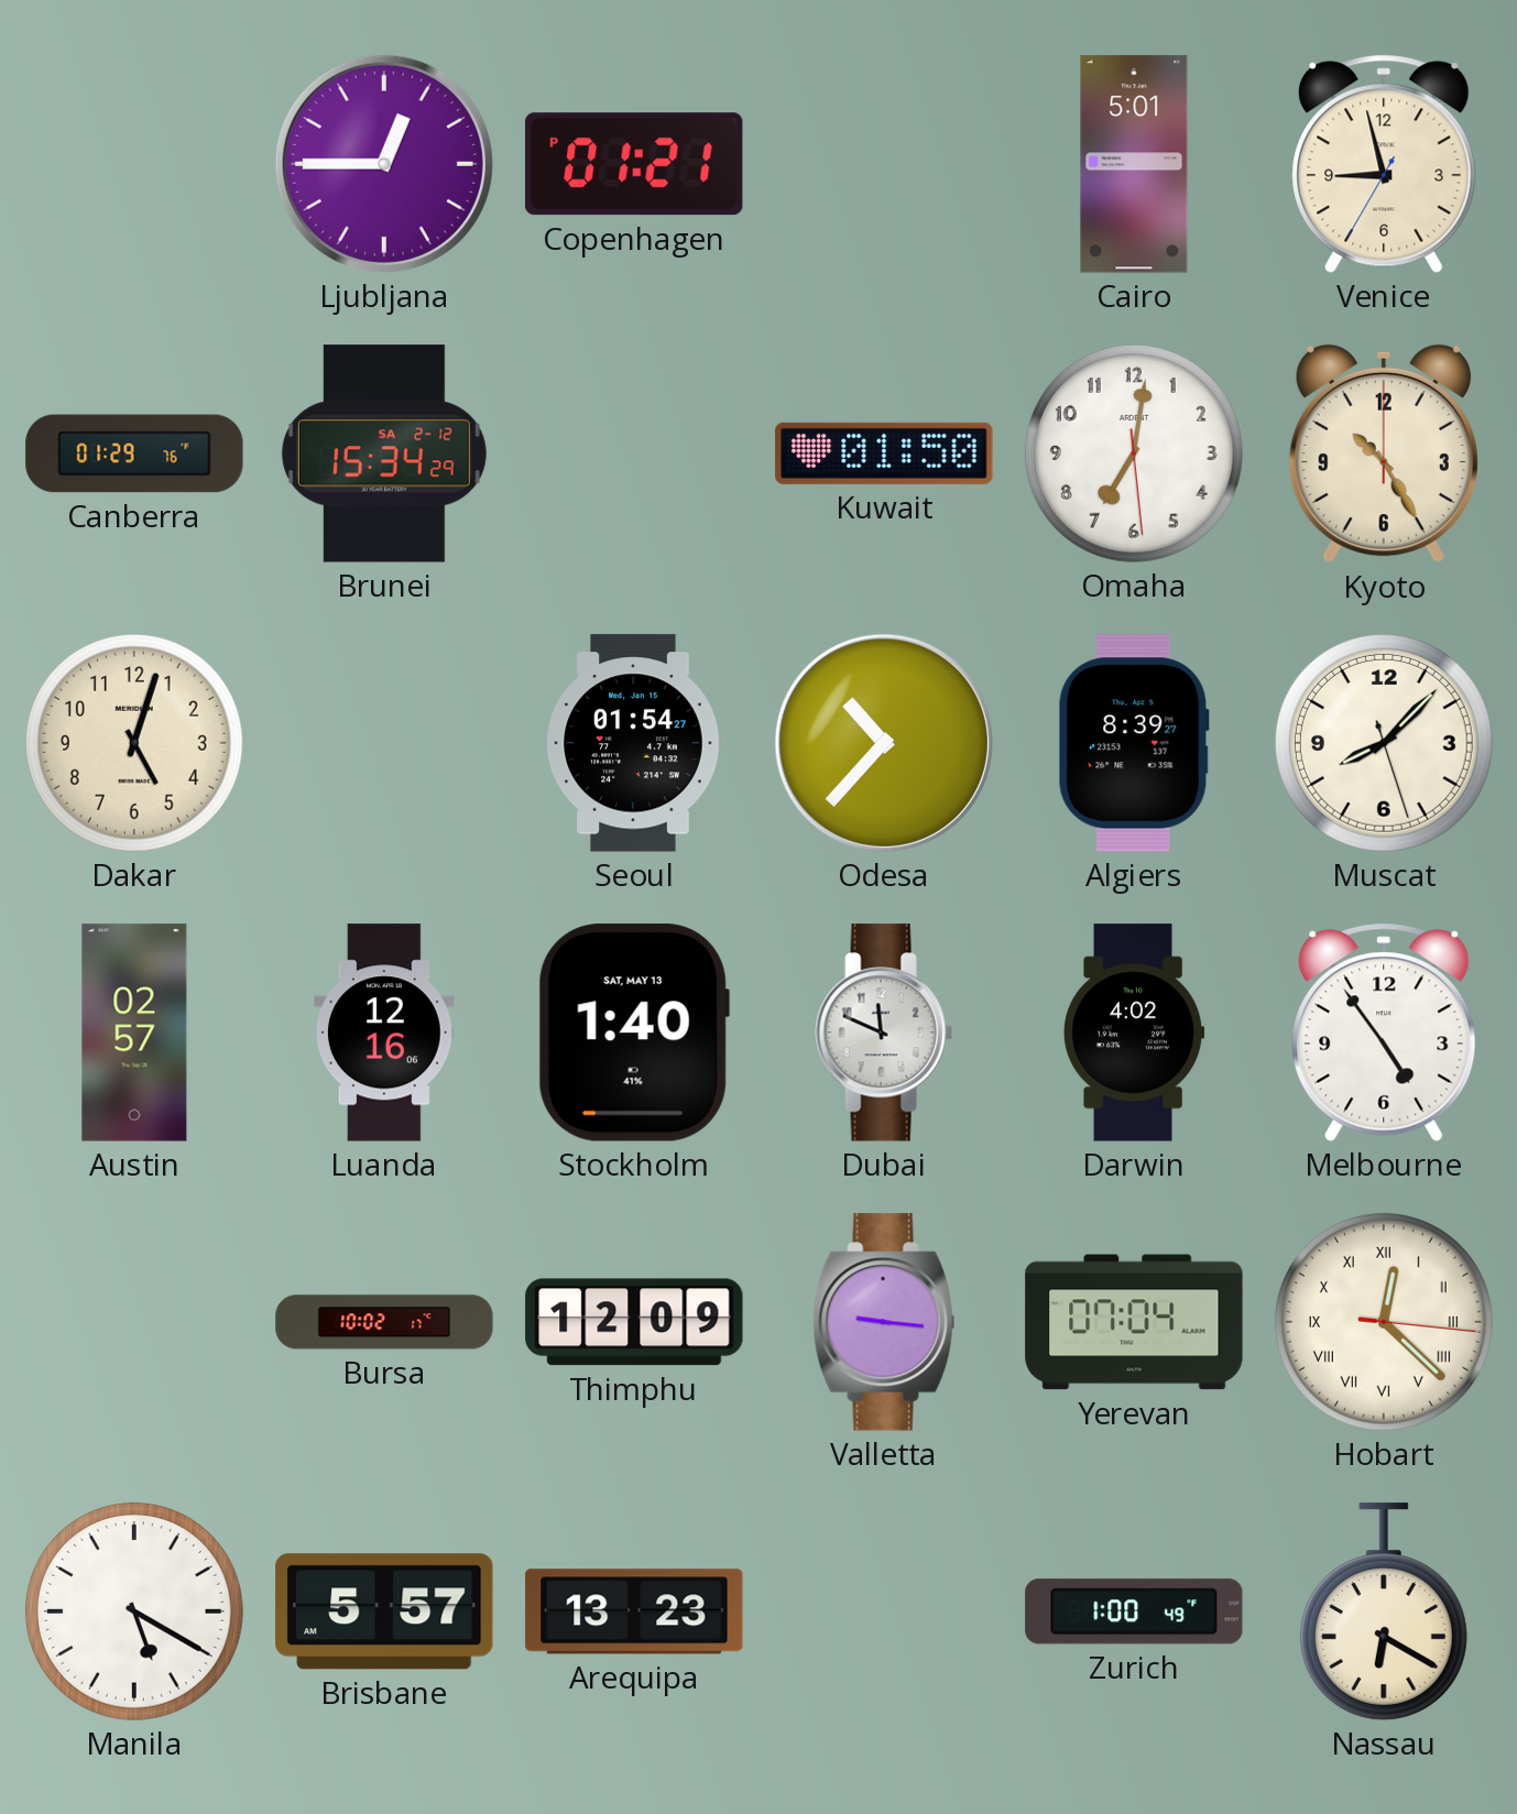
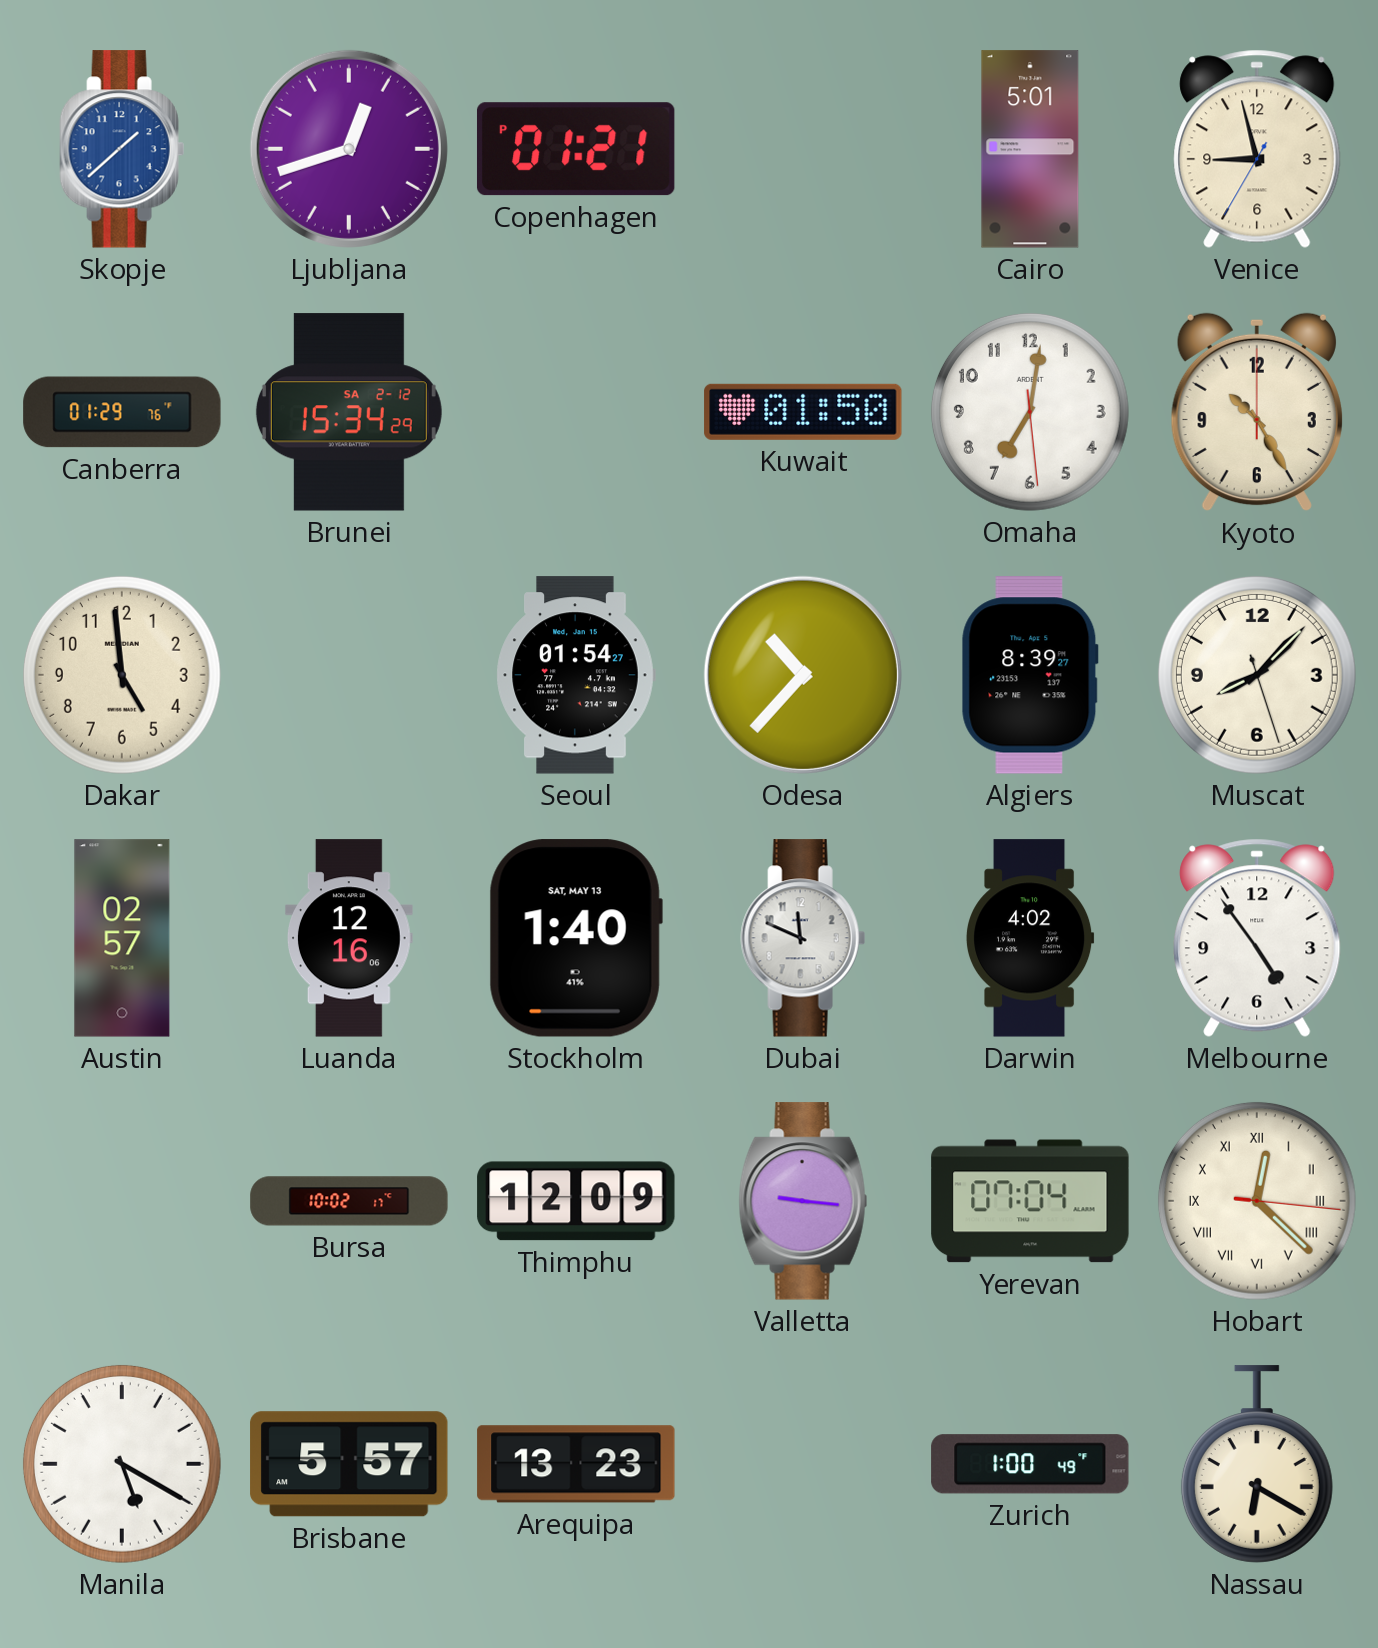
Skopje: none -> 1:38
Ljubljana: 12:45 -> 12:42
Dakar: 5:03 -> 4:59
